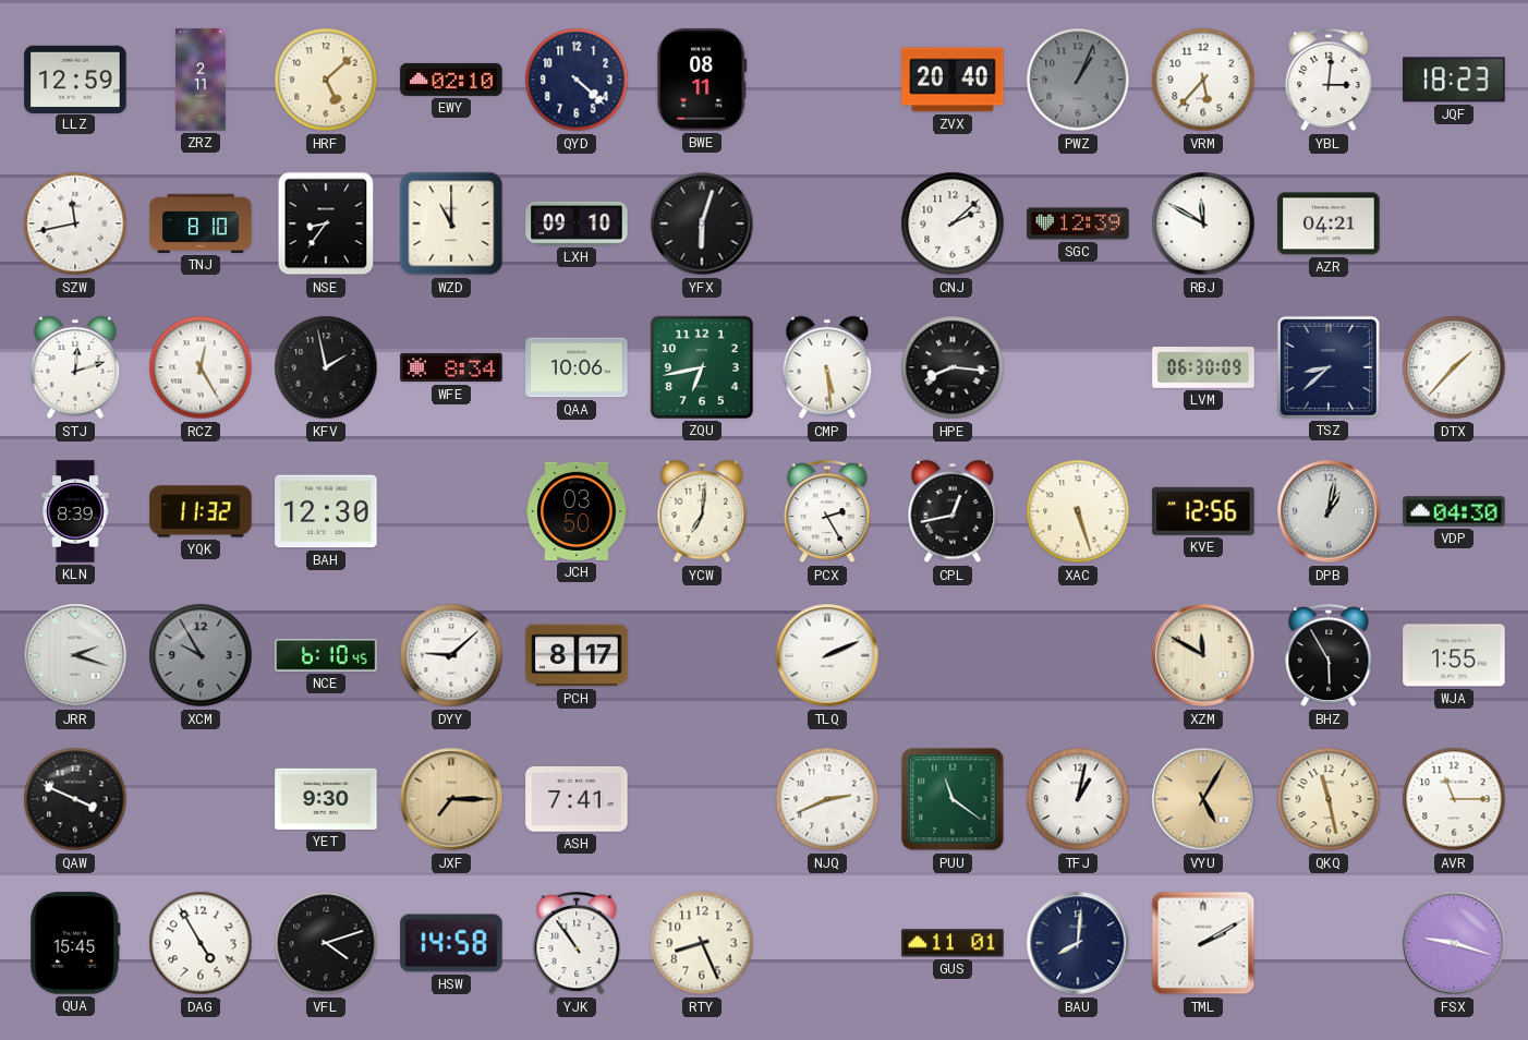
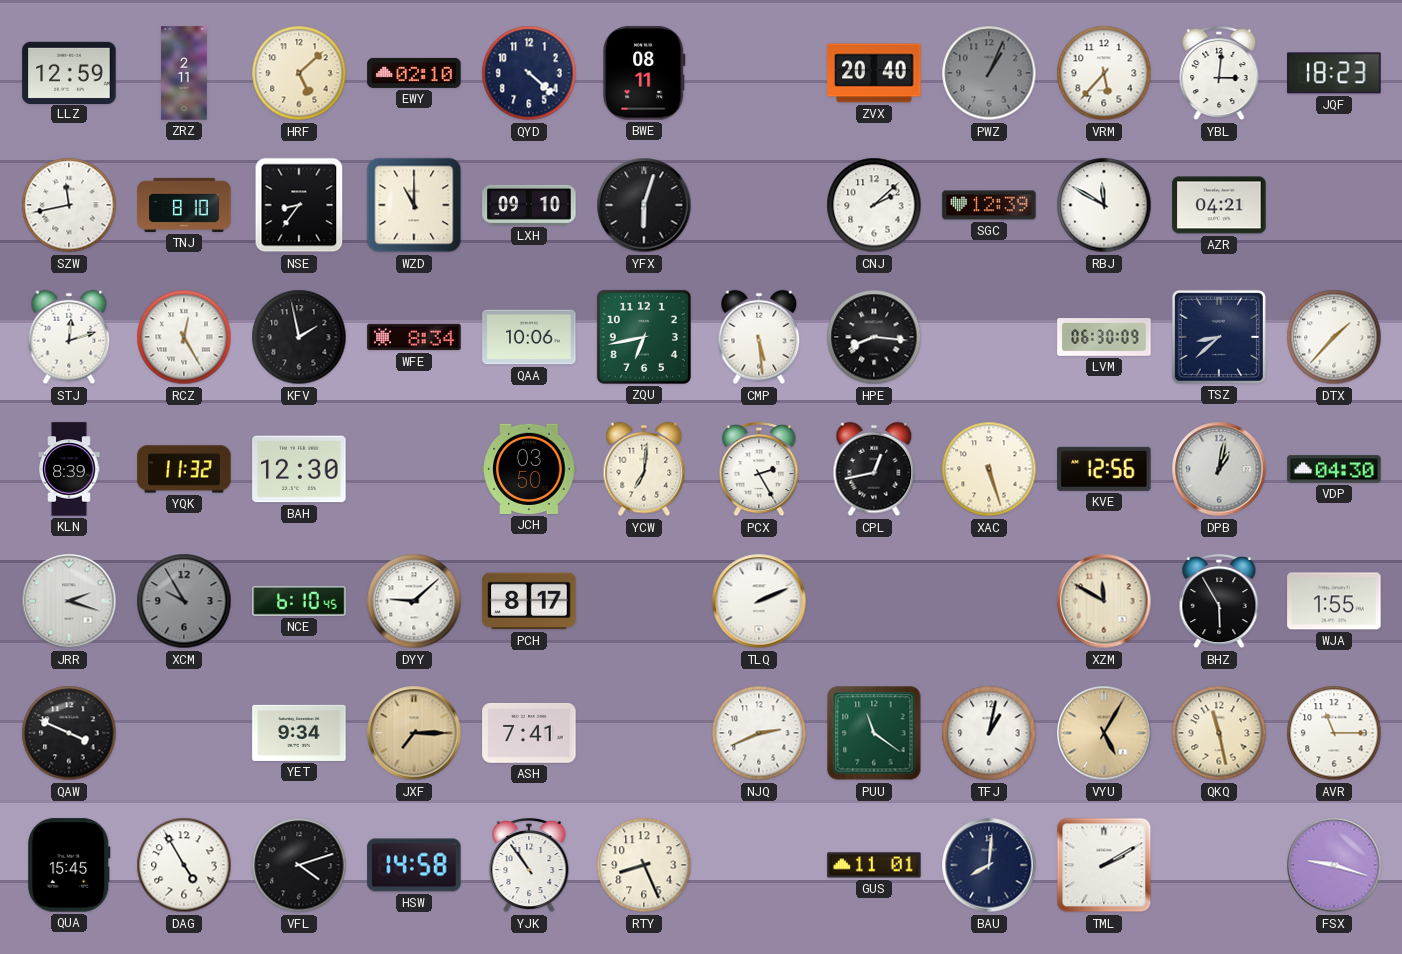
YET: 9:30 -> 9:34
